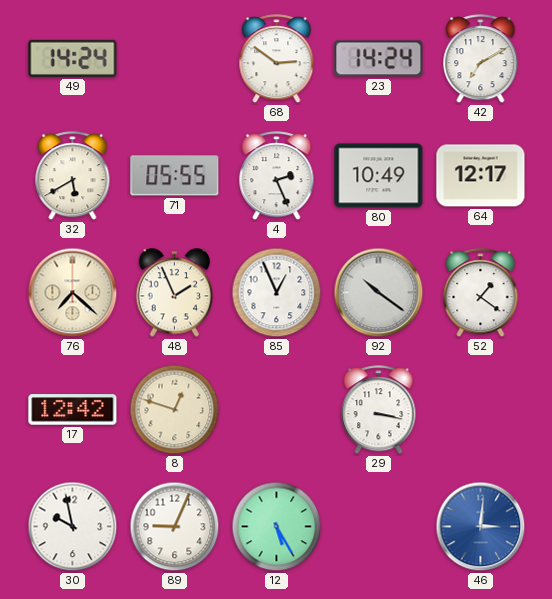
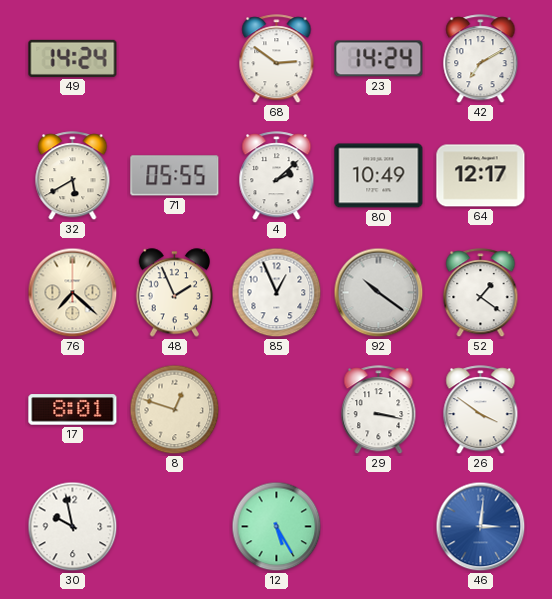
4: 2:26 -> 2:08
17: 12:42 -> 8:01
26: none -> 3:51
89: 9:04 -> none
